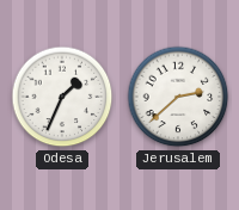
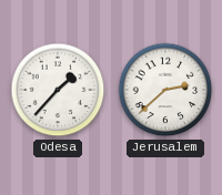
Odesa: 1:34 -> 1:37
